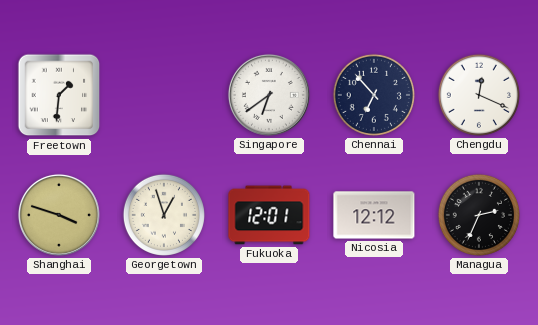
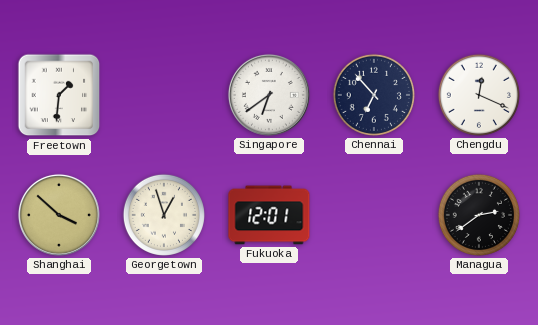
Shanghai: 3:48 -> 3:52
Nicosia: 12:12 -> none
Managua: 2:34 -> 2:39
